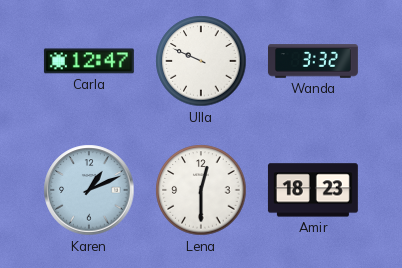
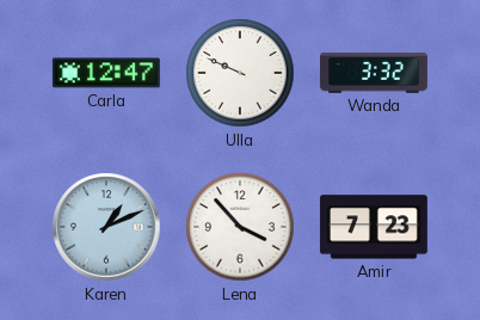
Lena: 12:30 -> 3:53
Amir: 18:23 -> 7:23
